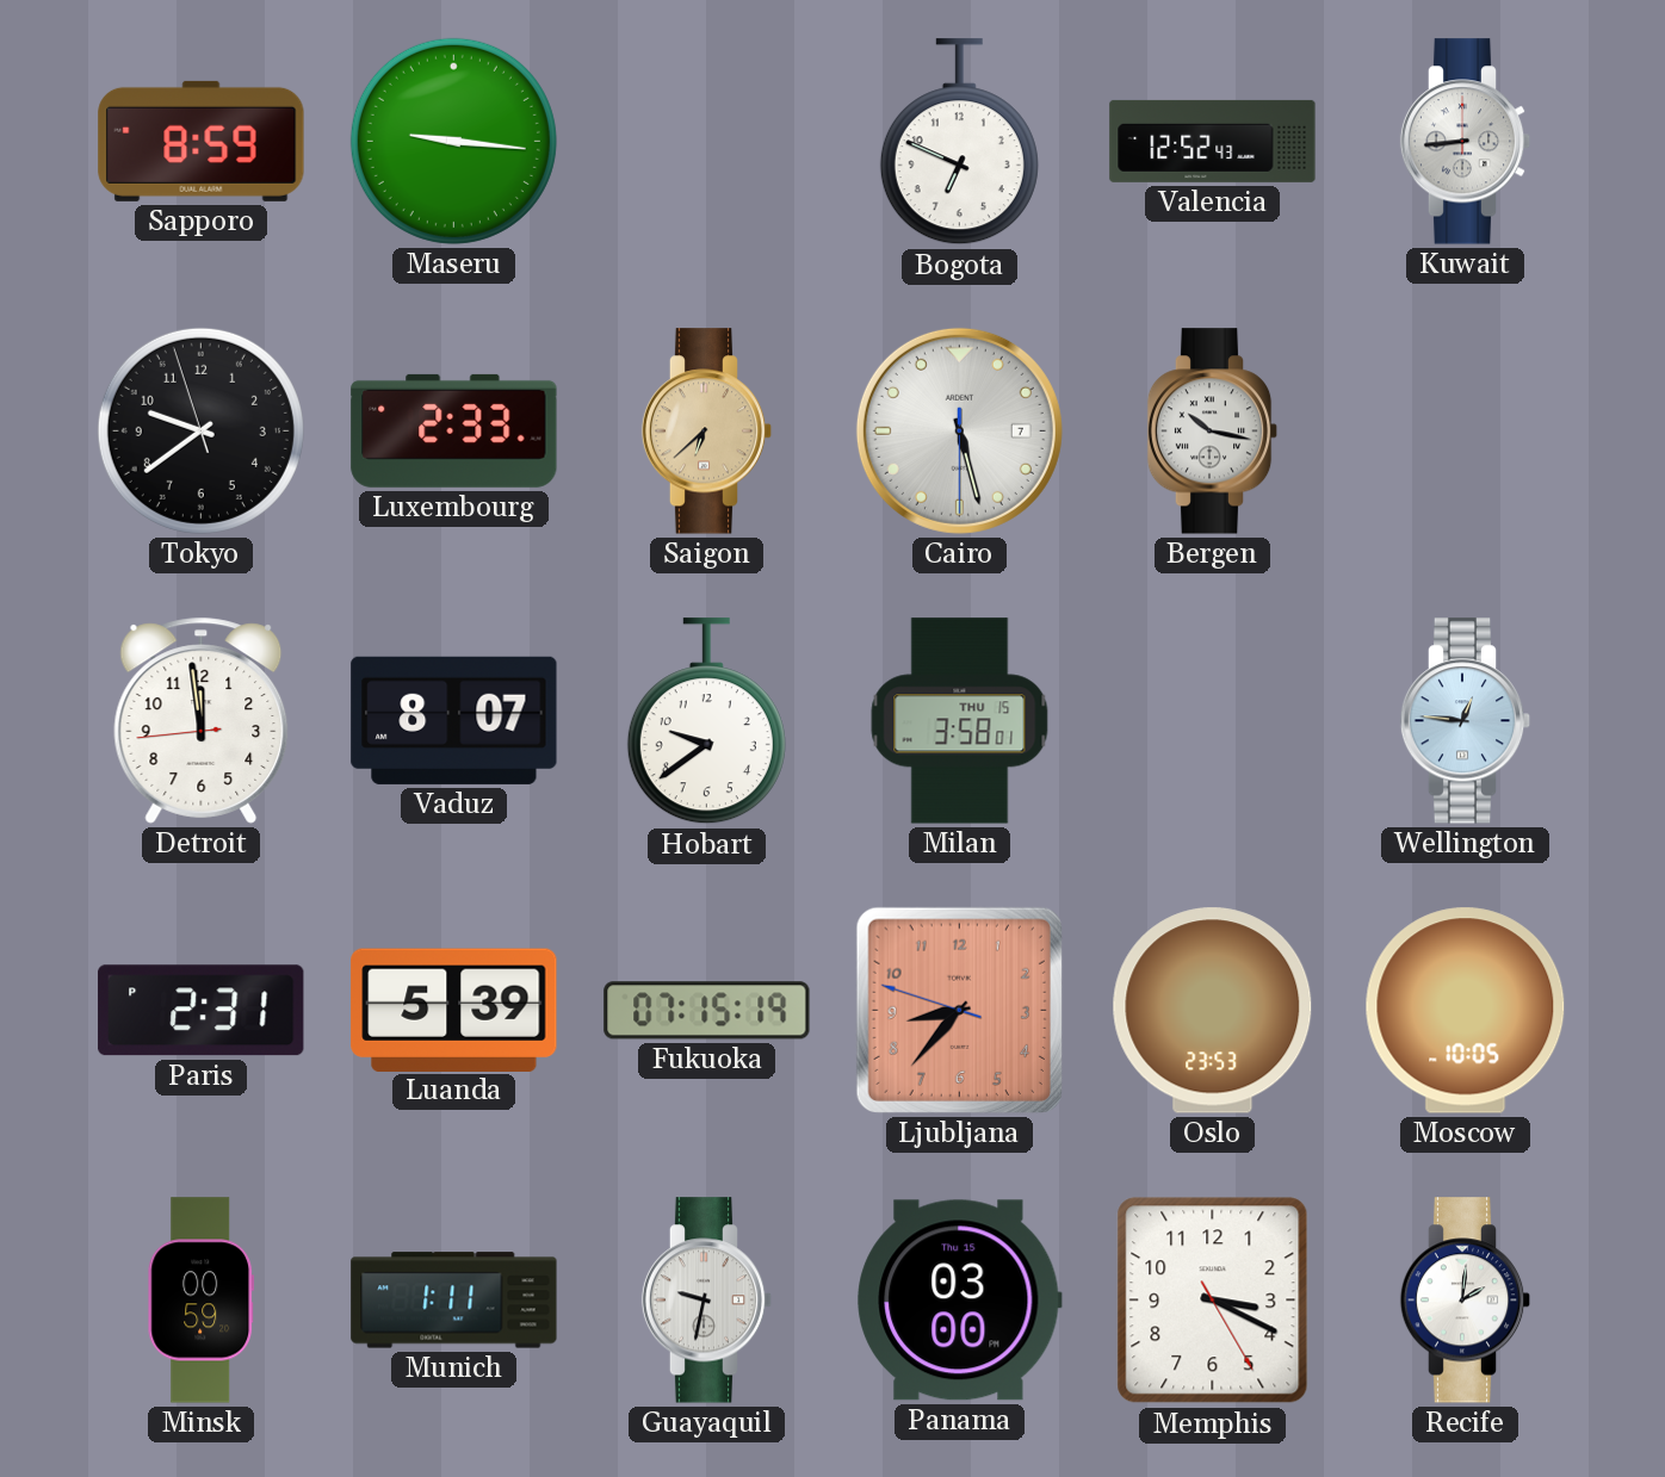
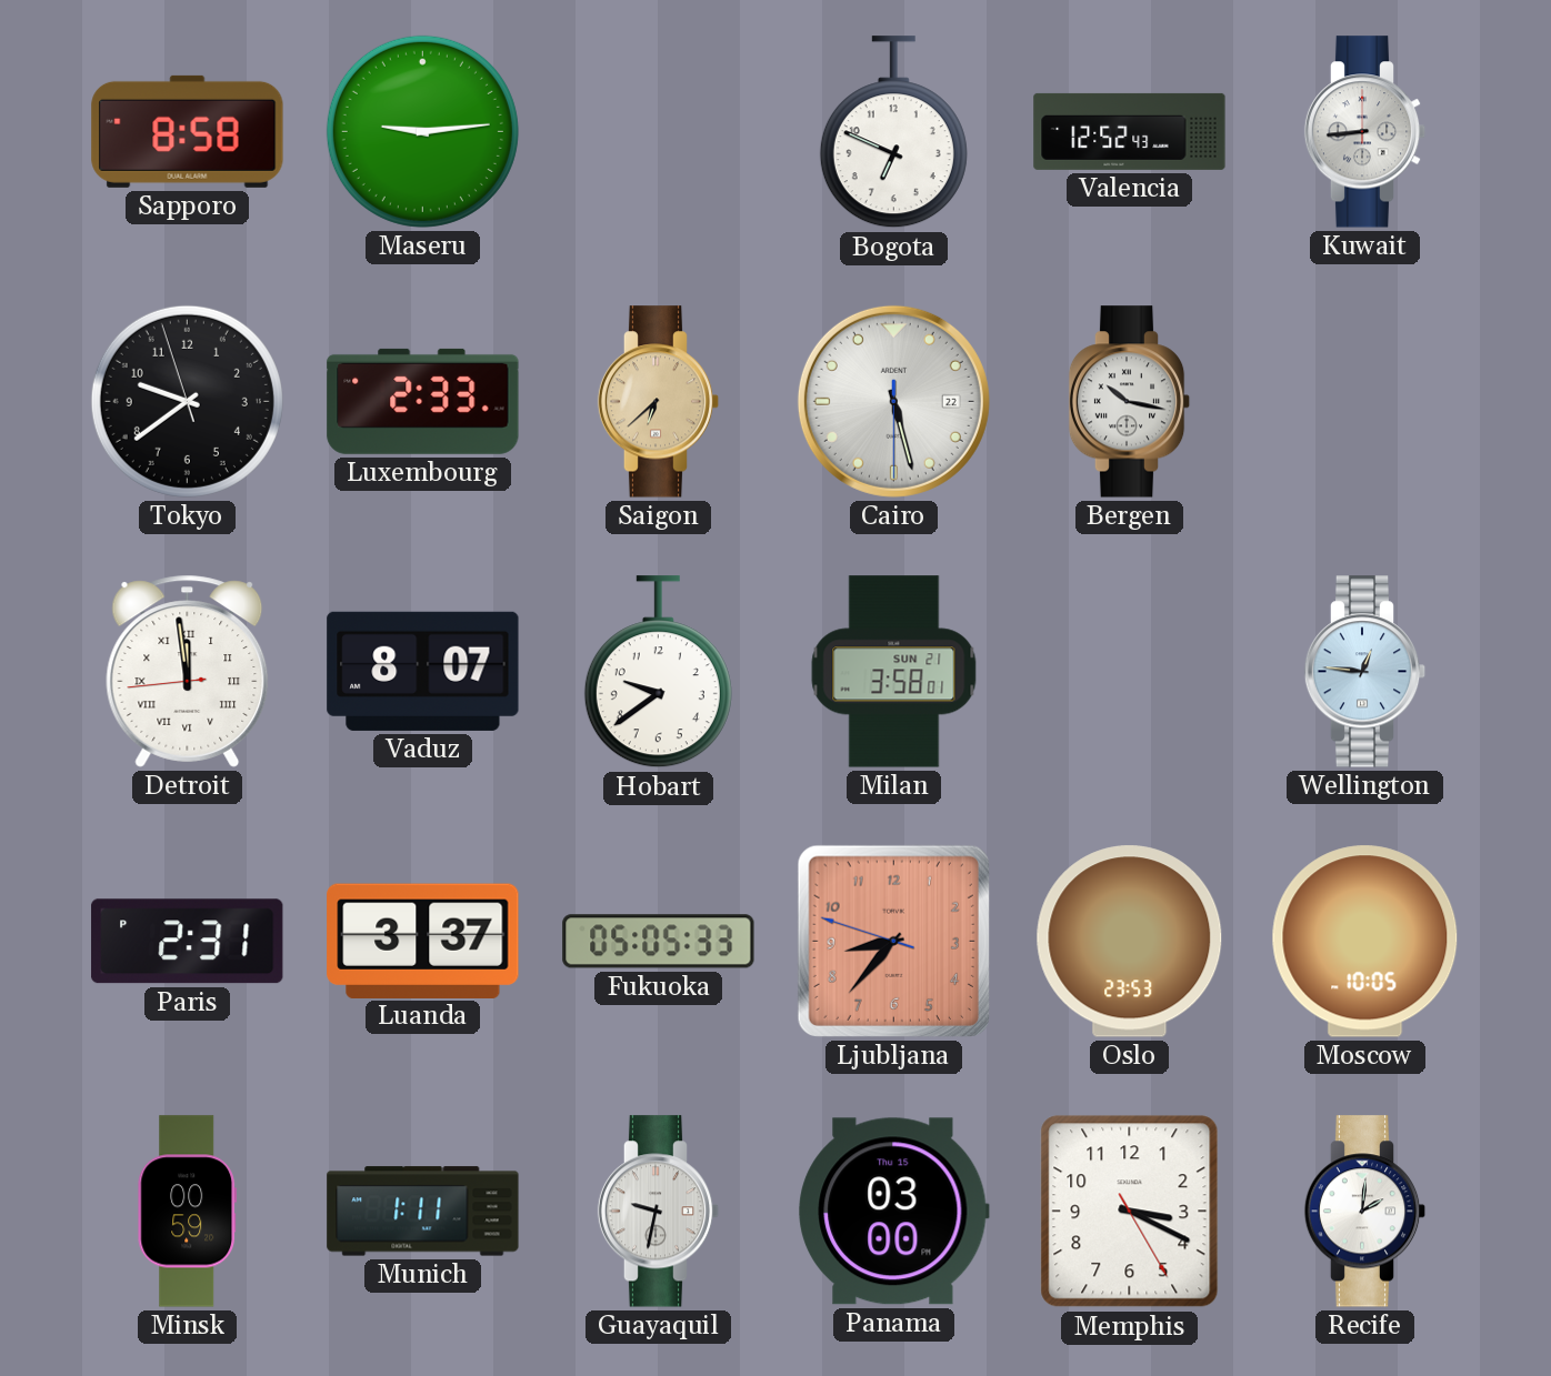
Sapporo: 8:59 -> 8:58
Maseru: 9:16 -> 9:14
Cairo date: 7 -> 22
Detroit numerals: Arabic -> Roman
Milan date: THU 15 -> SUN 21
Luanda: 5:39 -> 3:37
Fukuoka: 07:15 -> 05:05
